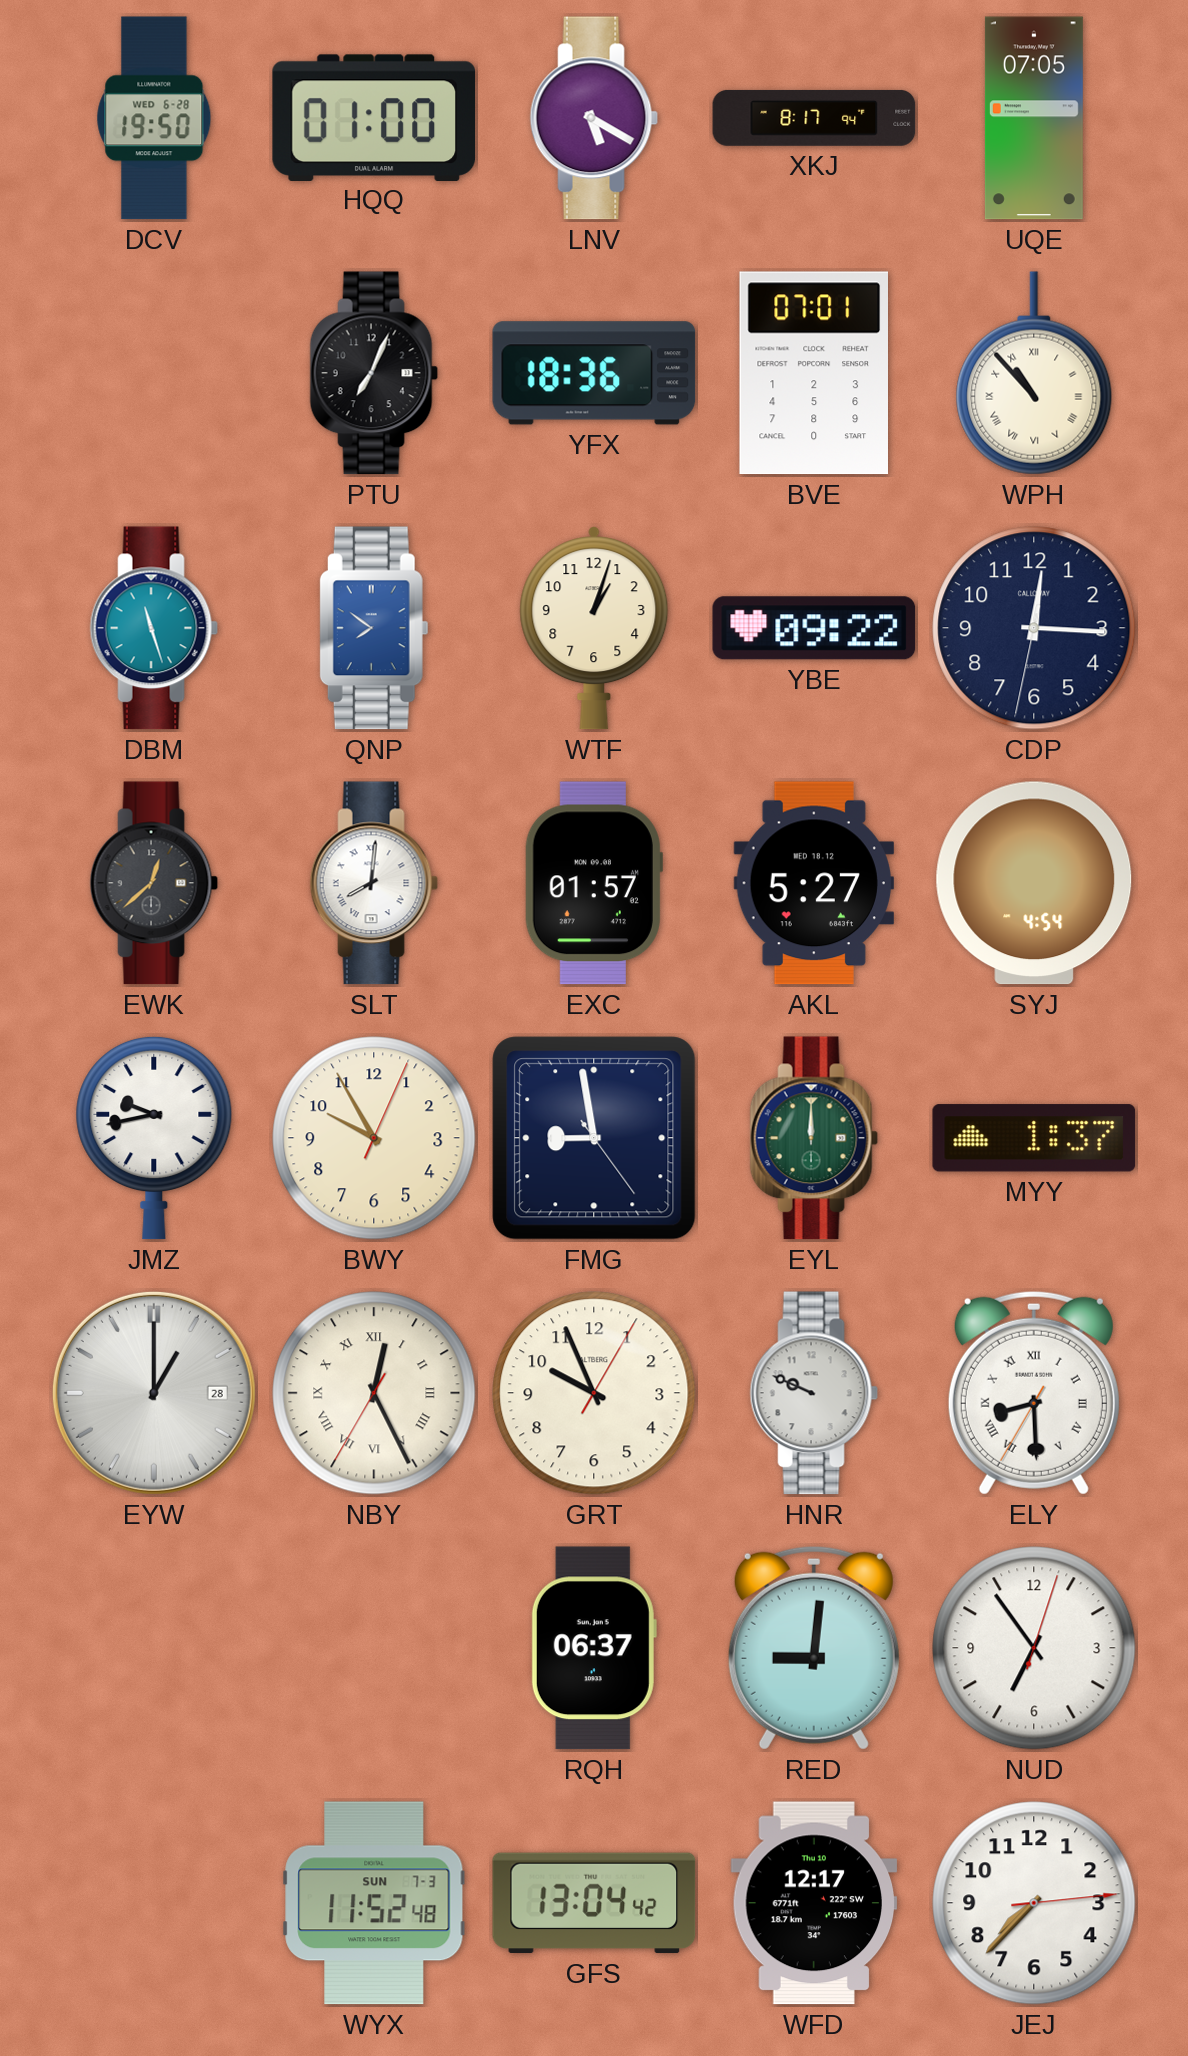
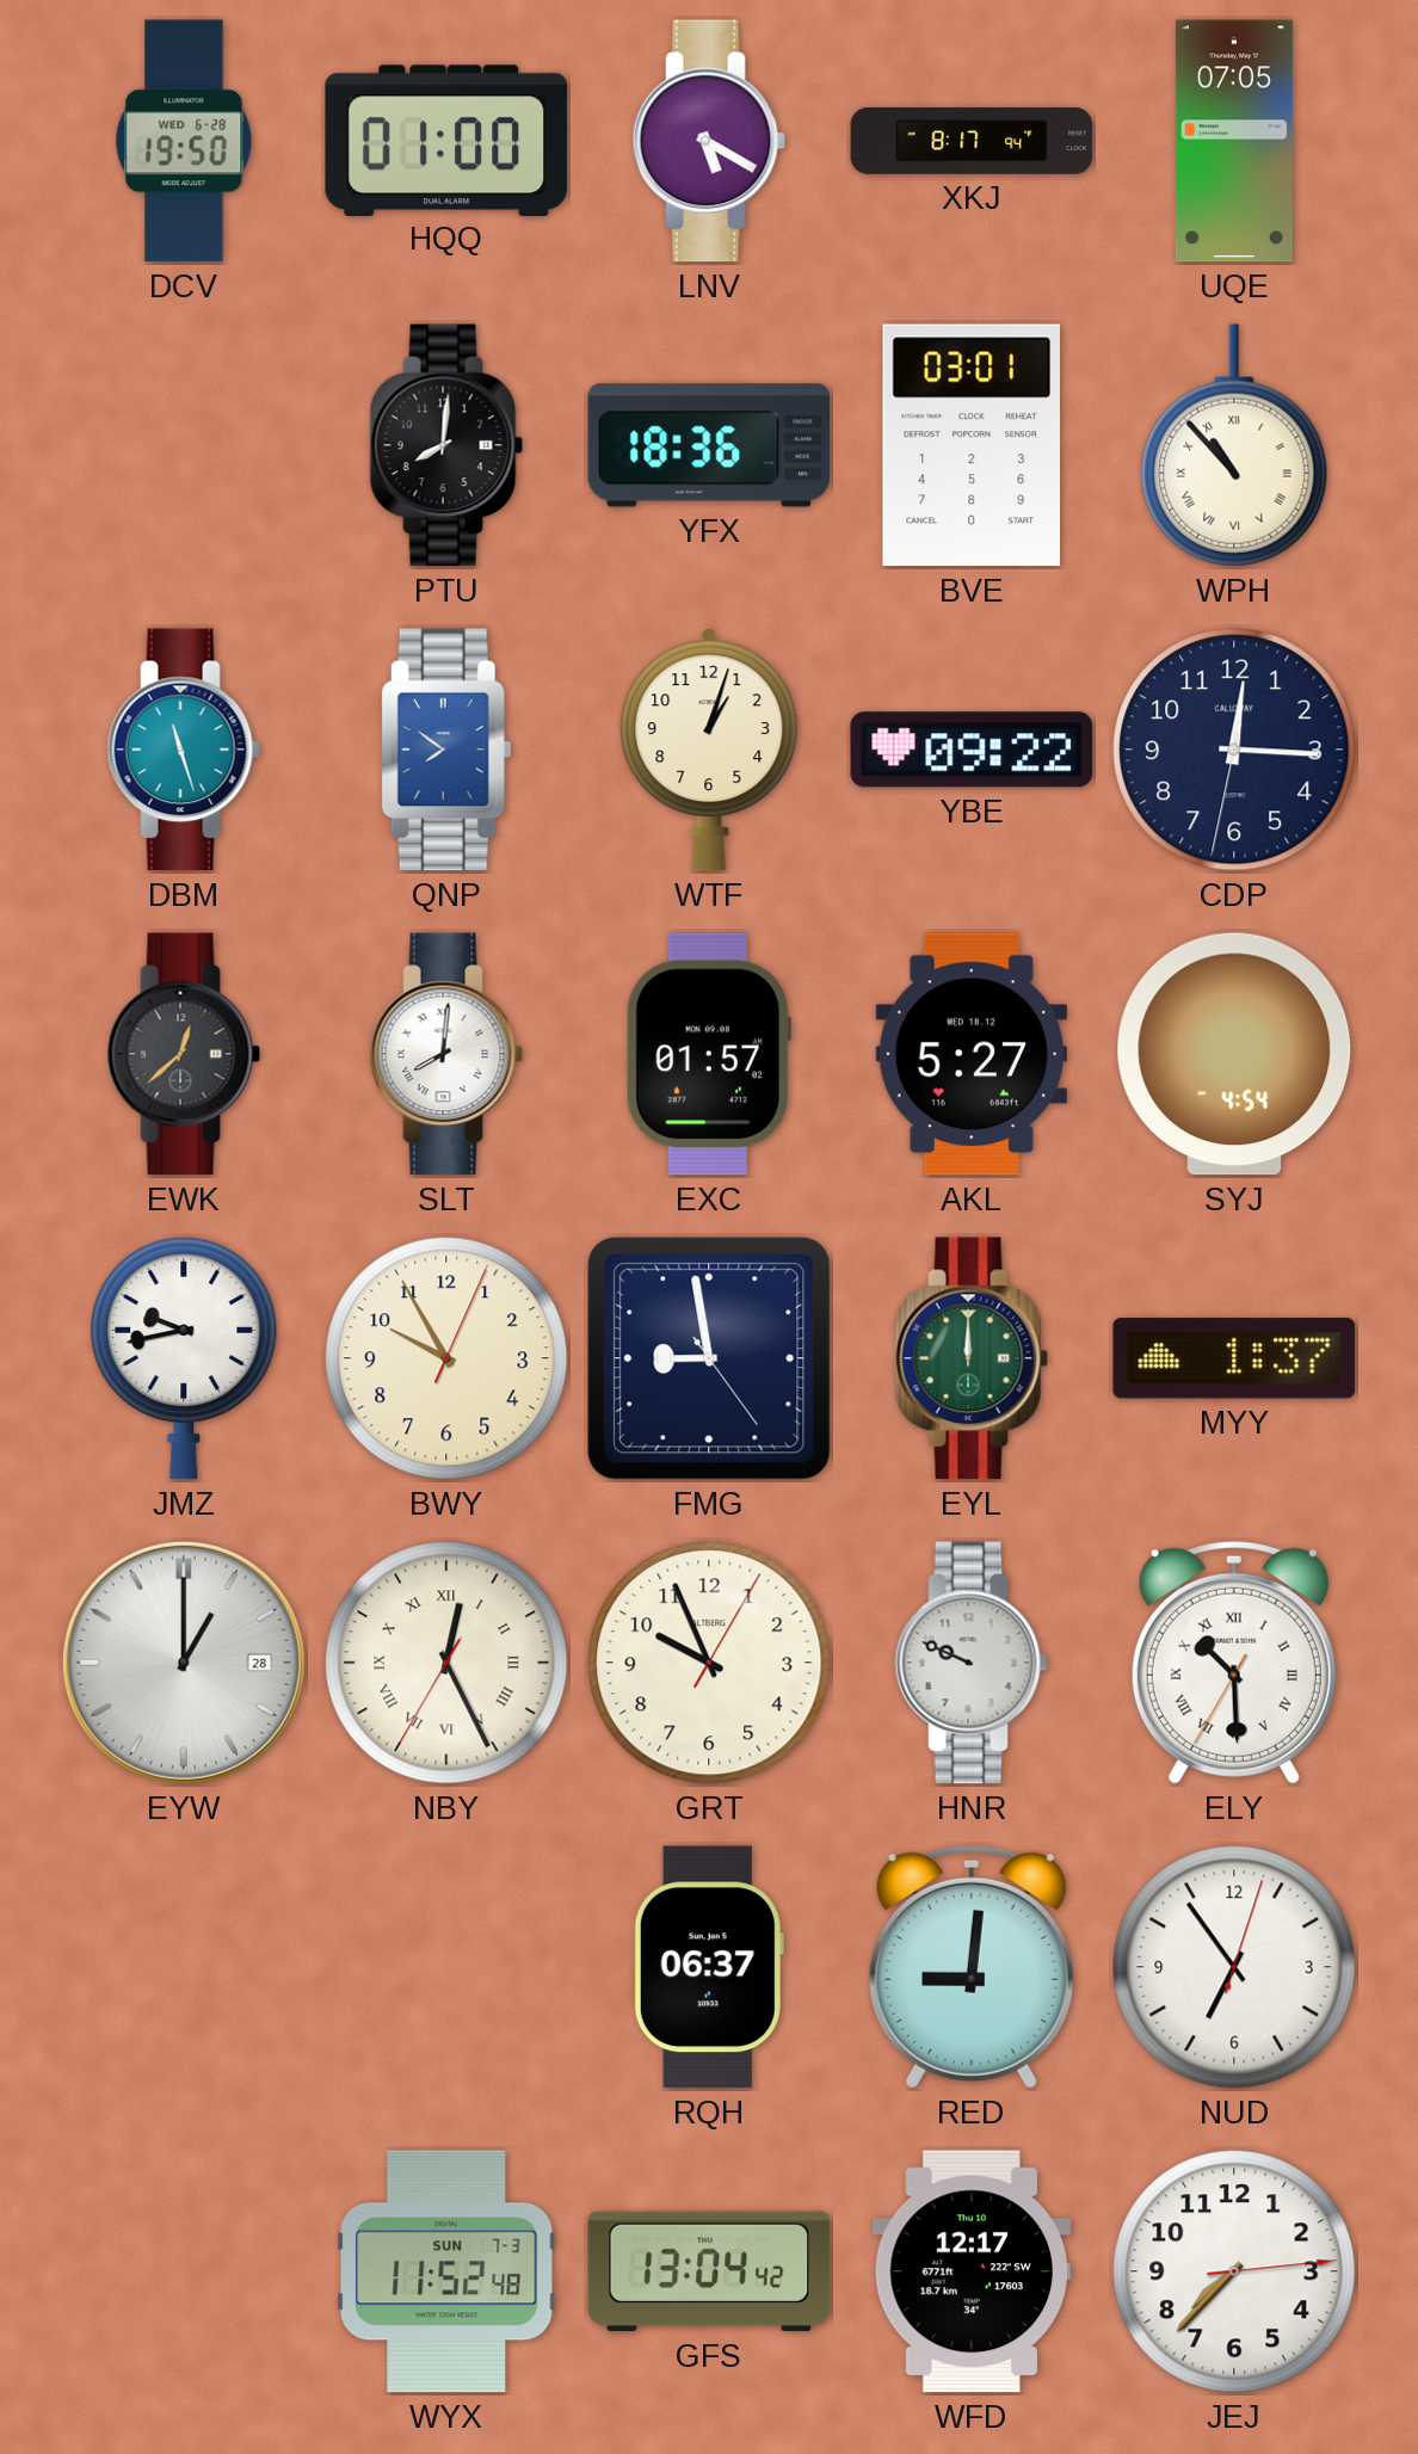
PTU: 7:04 -> 8:01
BVE: 07:01 -> 03:01
ELY: 8:29 -> 10:29
